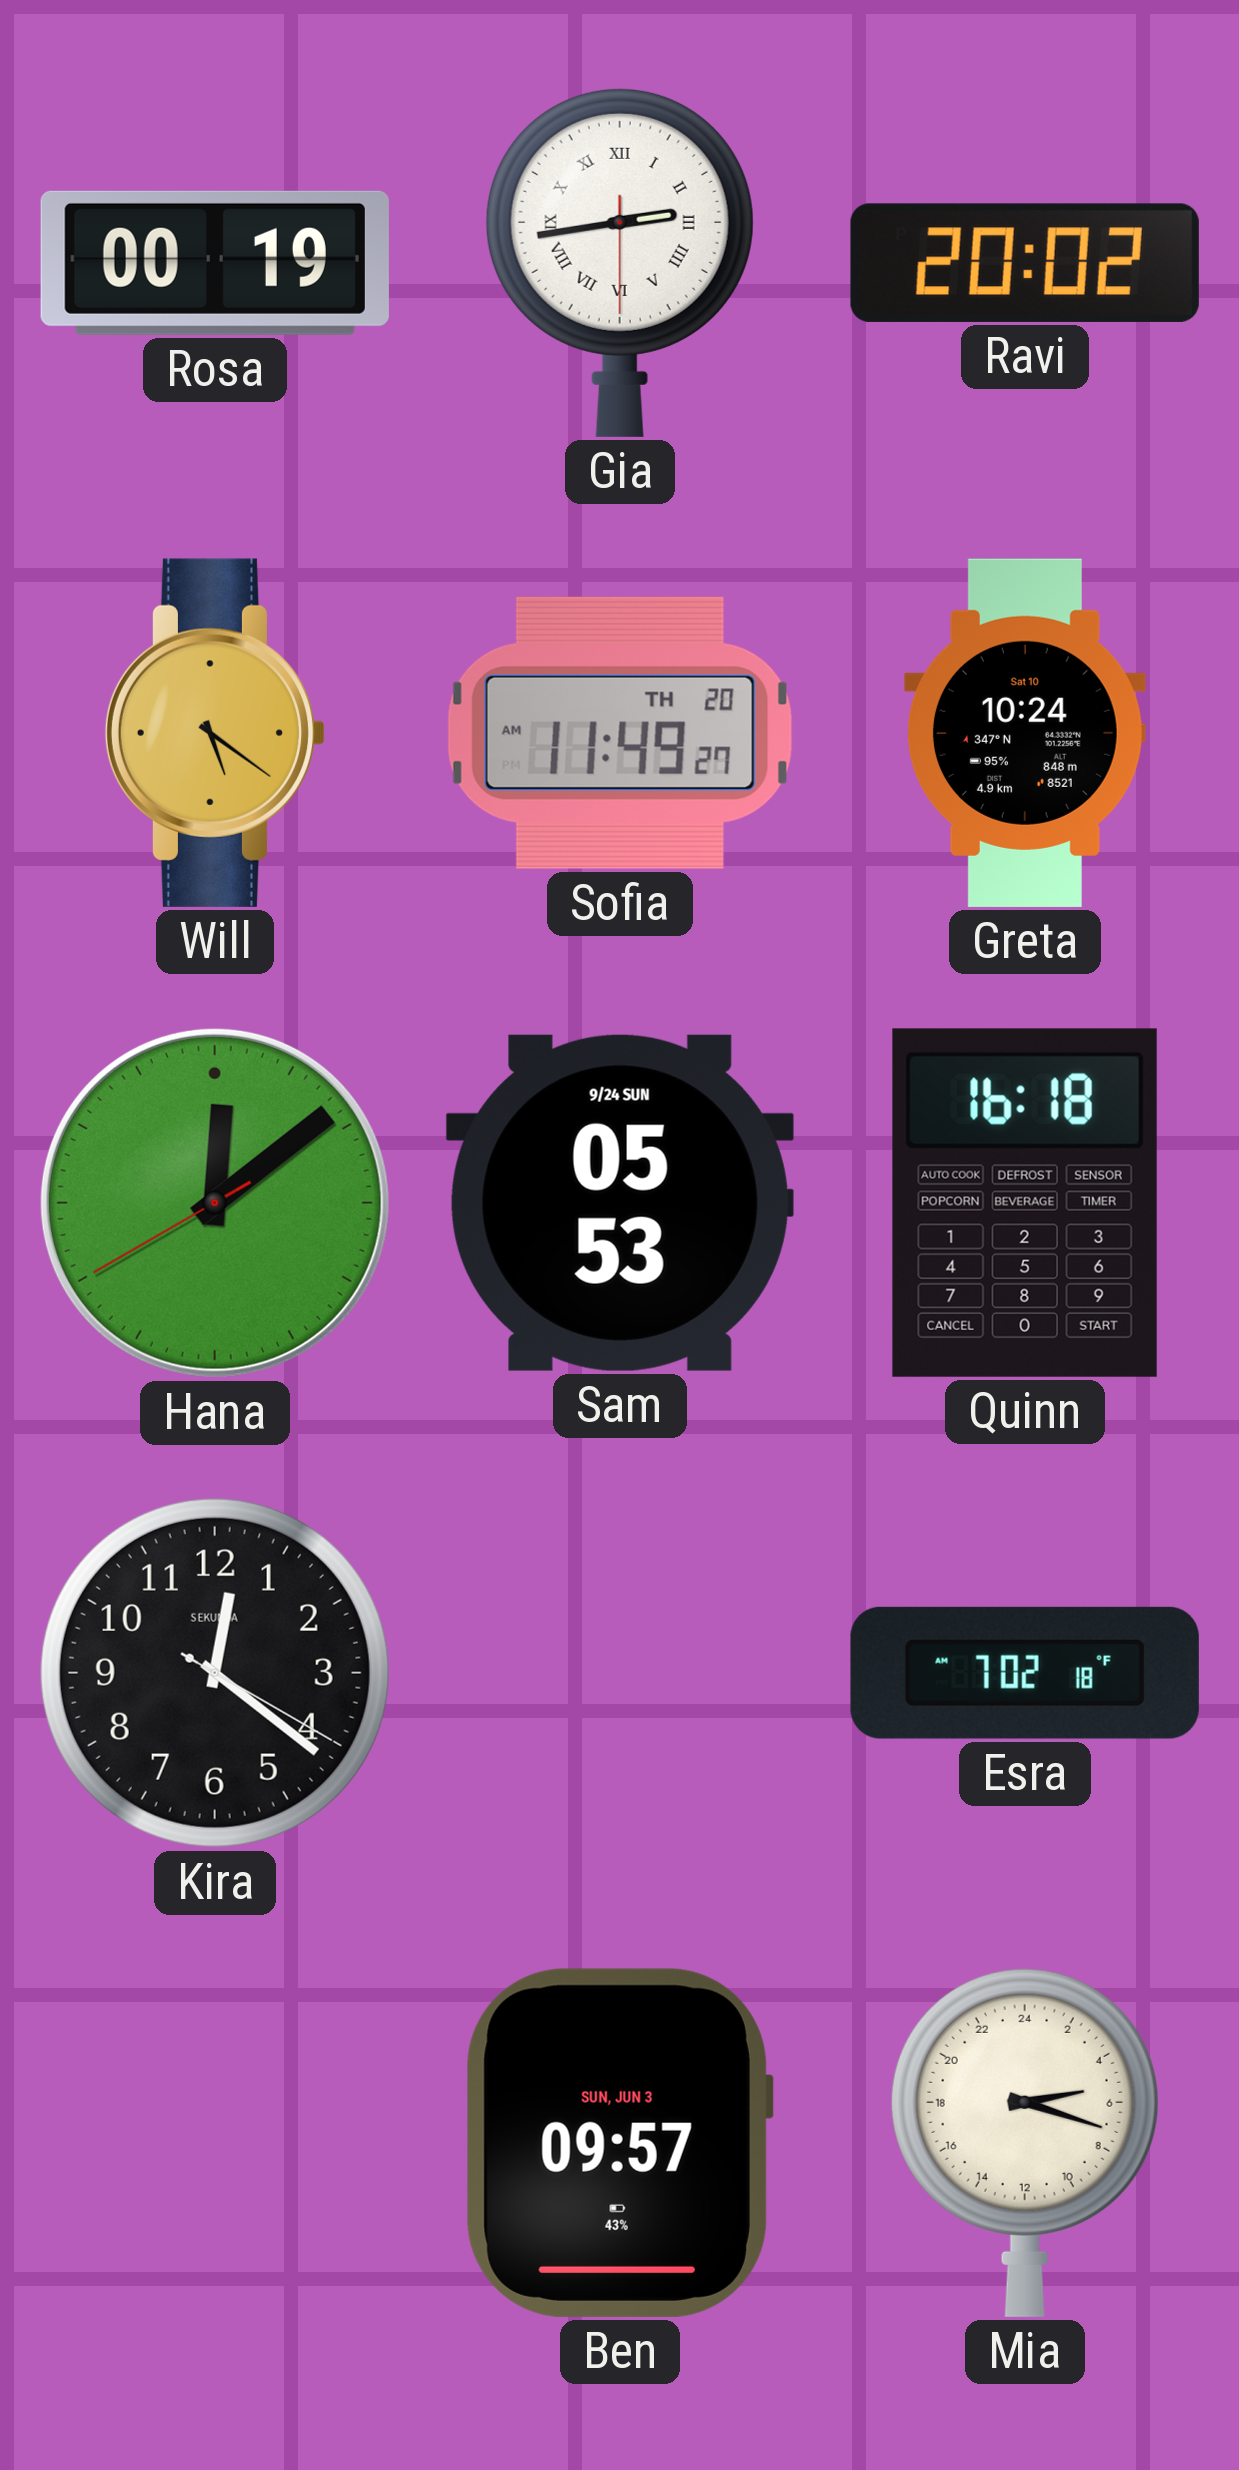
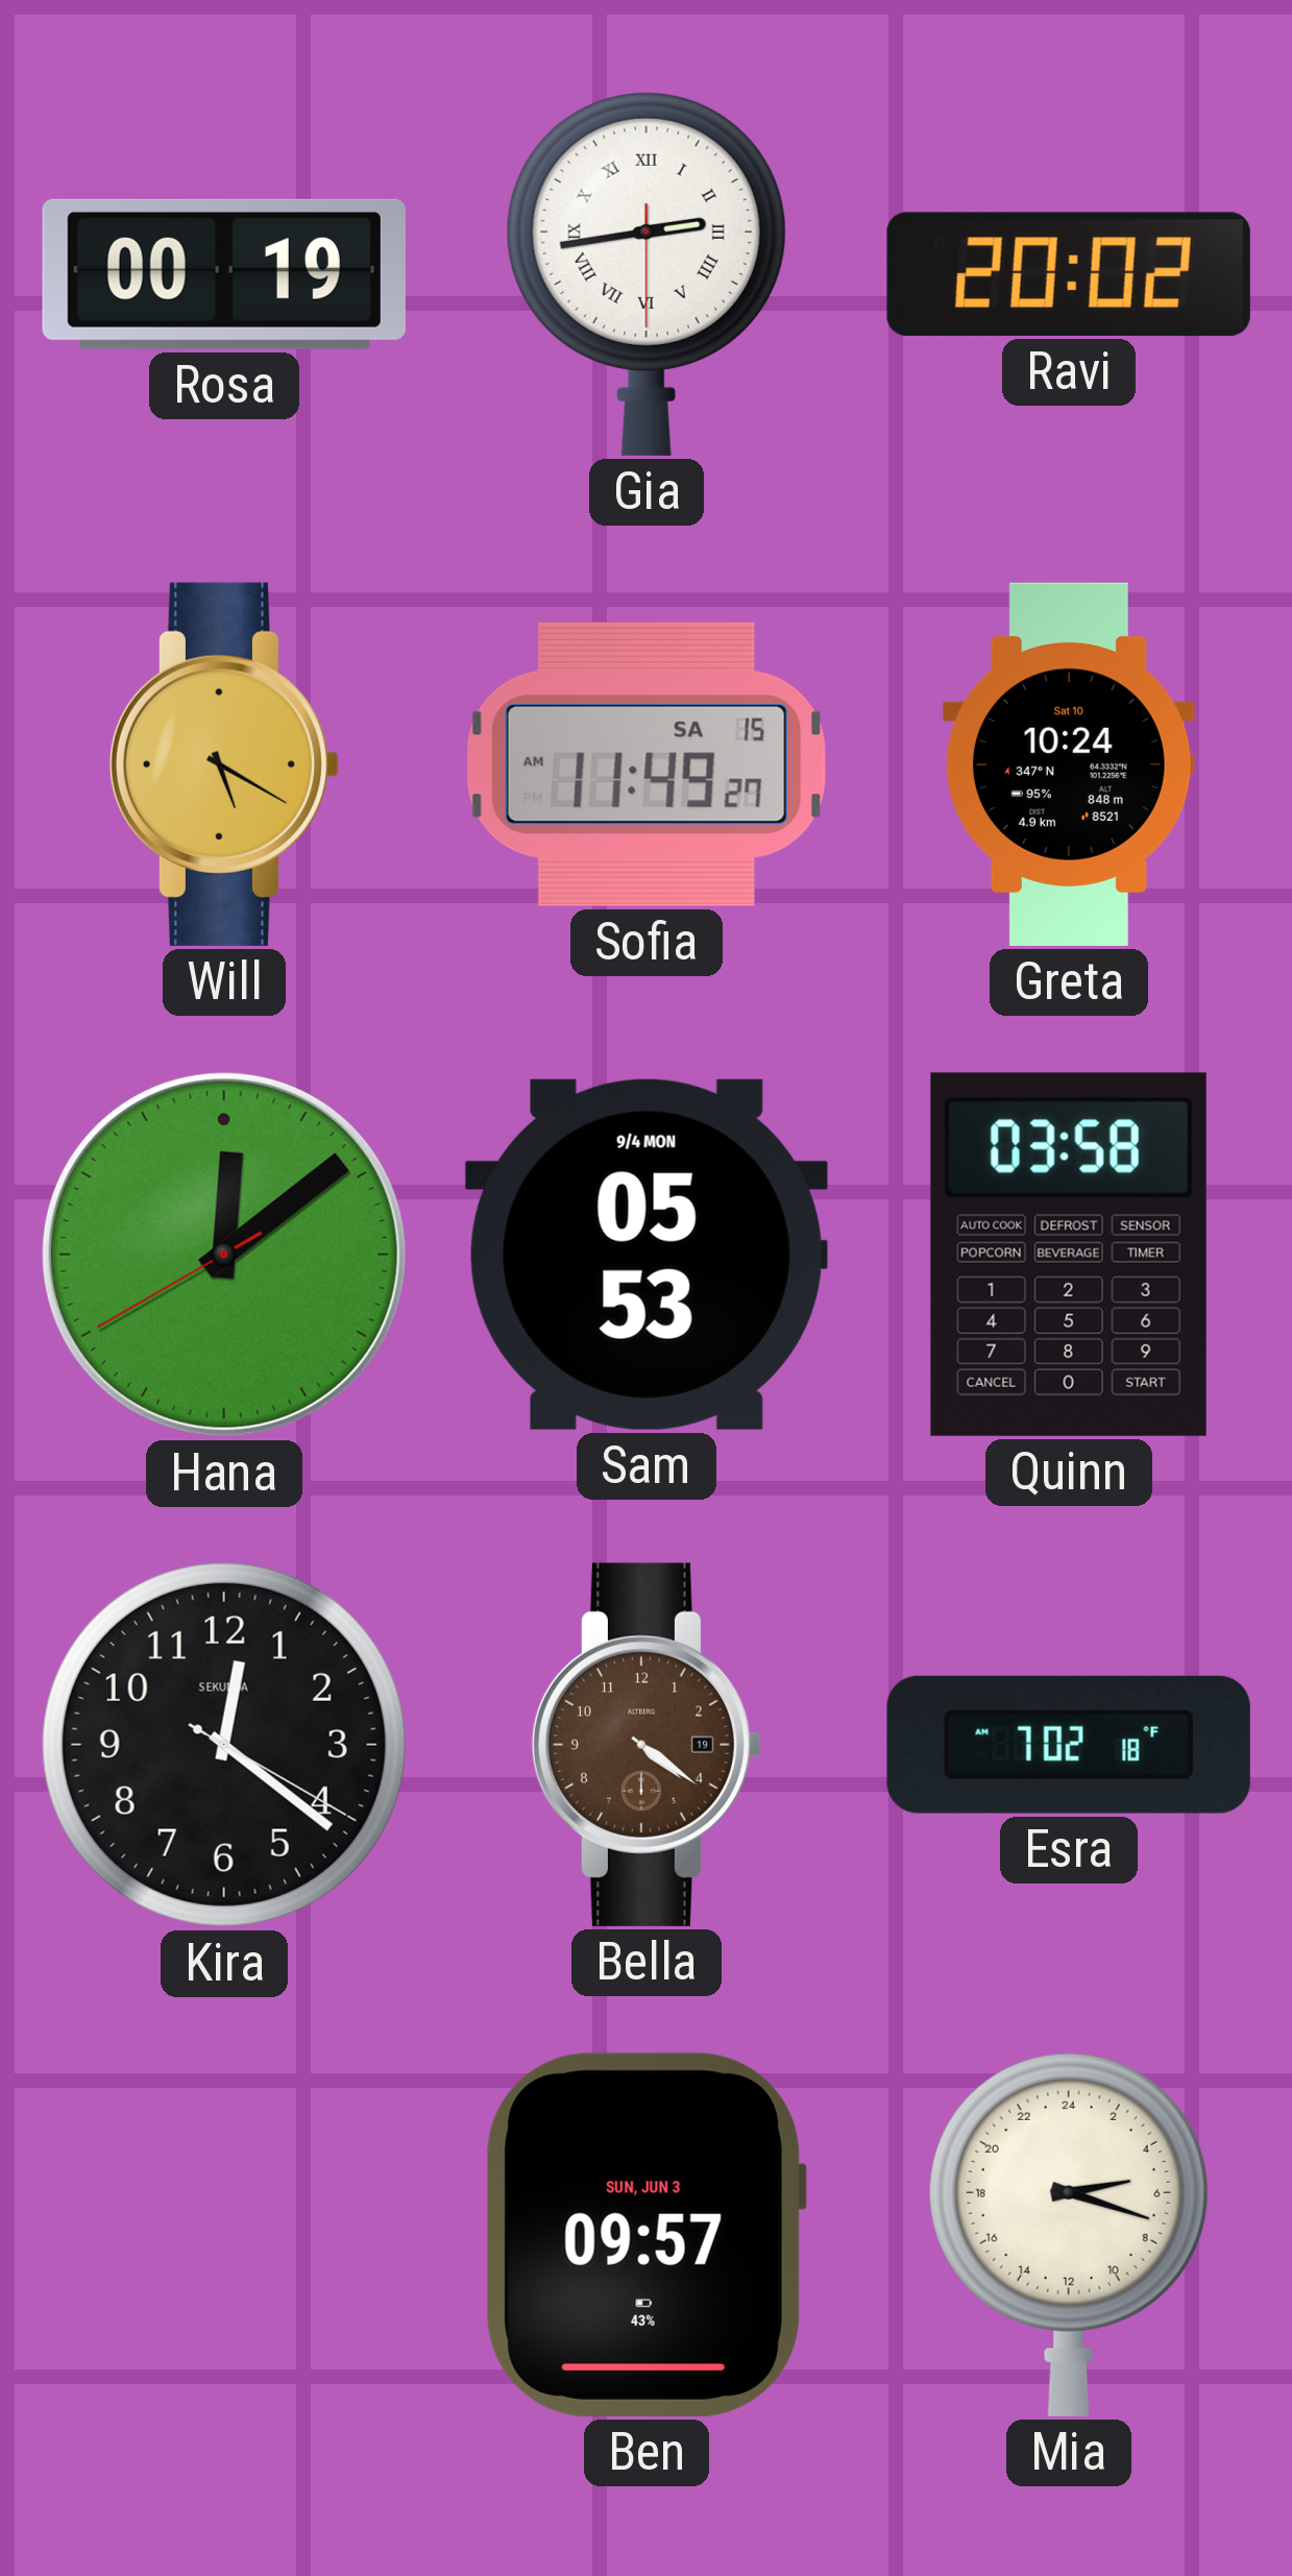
Will: 5:21 -> 5:20
Sofia date: TH 20 -> SA 15
Sam date: 9/24 SUN -> 9/4 MON
Quinn: 16:18 -> 03:58
Bella: none -> 4:21
